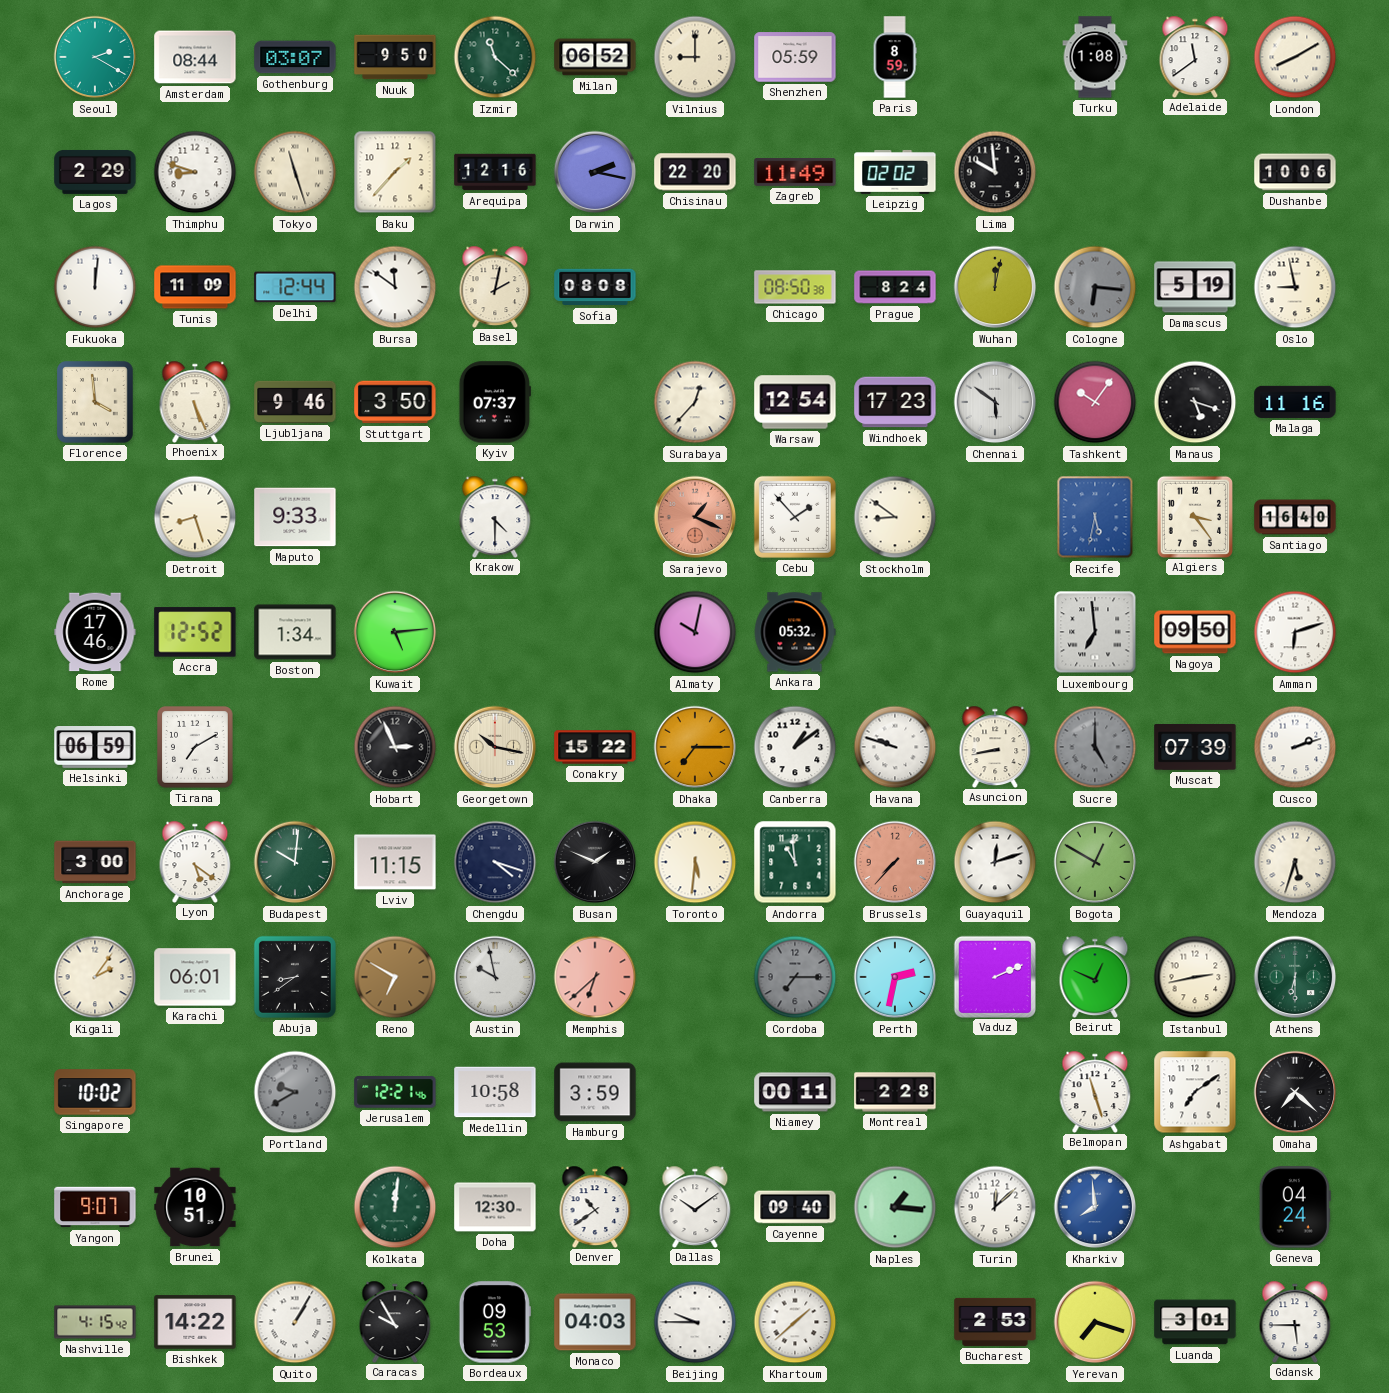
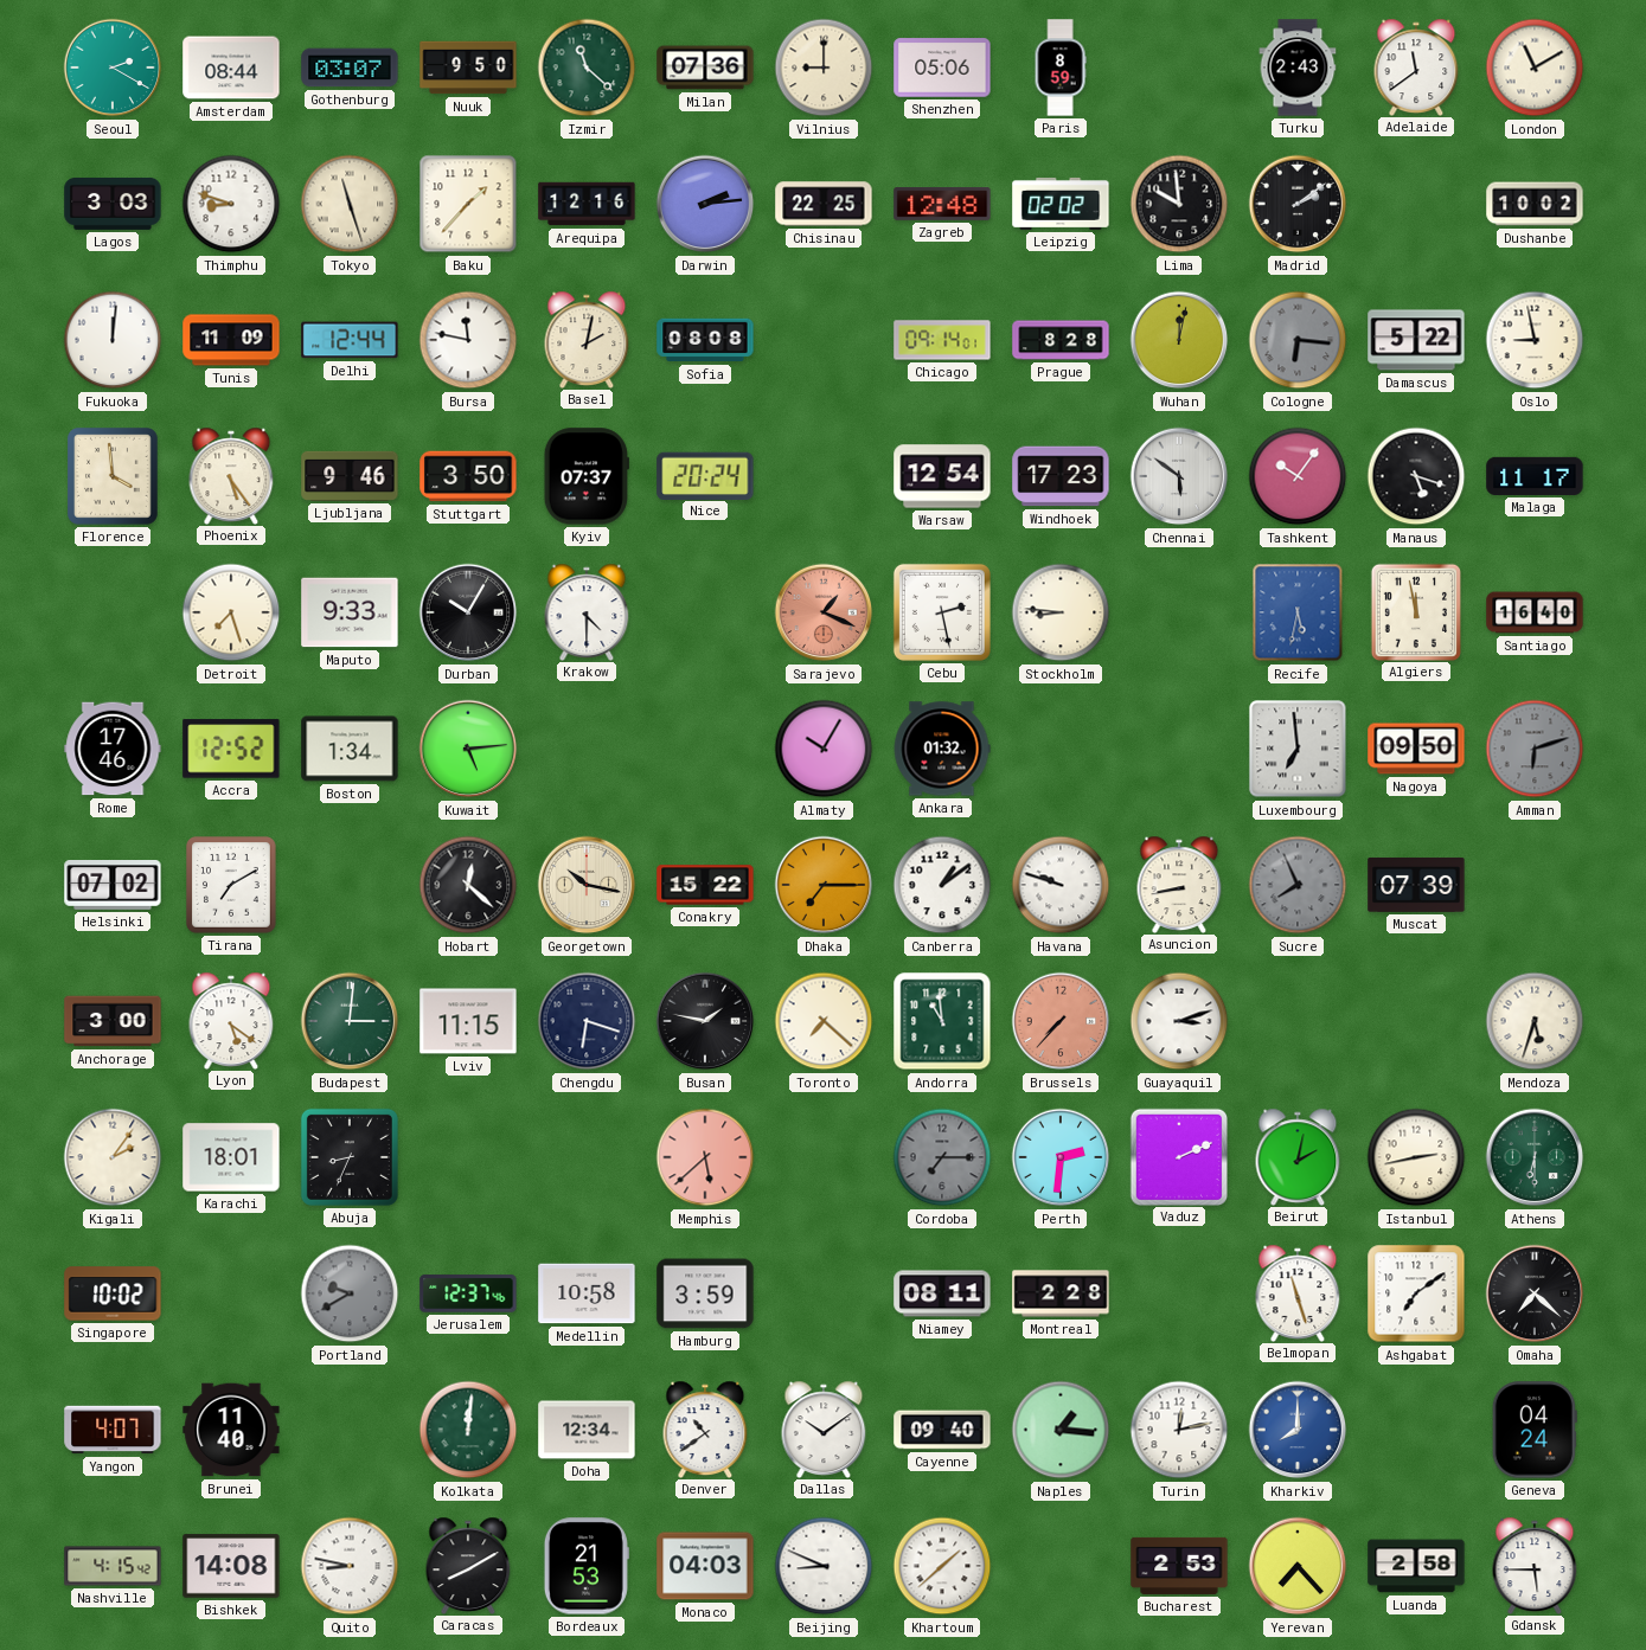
Milan: 06:52 -> 07:36
Shenzhen: 05:59 -> 05:06
Turku: 1:08 -> 2:43
London: 8:10 -> 11:10
Lagos: 2:29 -> 3:03
Darwin: 2:17 -> 2:14
Chisinau: 22:20 -> 22:25
Zagreb: 11:49 -> 12:48
Madrid: none -> 2:09
Dushanbe: 10:06 -> 10:02
Bursa: 11:51 -> 11:47
Chicago: 08:50 -> 09:14
Prague: 8:24 -> 8:28
Damascus: 5:19 -> 5:22
Phoenix: 5:26 -> 5:24
Nice: none -> 20:24
Surabaya: 12:37 -> none
Malaga: 11:16 -> 11:17
Detroit: 8:27 -> 7:27
Durban: none -> 10:05
Cebu: 1:53 -> 2:28
Stockholm: 8:51 -> 8:46
Algiers: 3:24 -> 11:58
Almaty: 10:02 -> 10:05
Ankara: 05:32 -> 01:32
Amman dial: white -> grey
Helsinki: 06:59 -> 07:02
Hobart: 2:56 -> 12:22
Sucre: 5:00 -> 7:56
Cusco: 2:12 -> none
Budapest: 10:01 -> 3:01
Chengdu: 4:18 -> 6:18
Busan: 1:49 -> 1:47
Toronto: 5:31 -> 7:22
Guayaquil: 12:12 -> 3:12
Bogota: 12:50 -> none
Karachi: 06:01 -> 18:01
Abuja: 8:39 -> 8:34
Reno: 6:50 -> none
Austin: 9:58 -> none
Memphis: 6:38 -> 5:38
Perth: 2:32 -> 2:31
Beirut: 12:49 -> 2:02
Jerusalem: 12:21 -> 12:37
Niamey: 00:11 -> 08:11
Yangon: 9:07 -> 4:07
Brunei: 10:51 -> 11:40
Doha: 12:30 -> 12:34
Turin: 12:08 -> 12:13
Kharkiv: 7:59 -> 8:00
Bishkek: 14:22 -> 14:08
Quito: 1:05 -> 8:47
Caracas: 9:55 -> 8:10
Bordeaux: 09:53 -> 21:53
Beijing: 9:45 -> 8:49
Yerevan: 7:18 -> 7:23
Luanda: 3:01 -> 2:58
